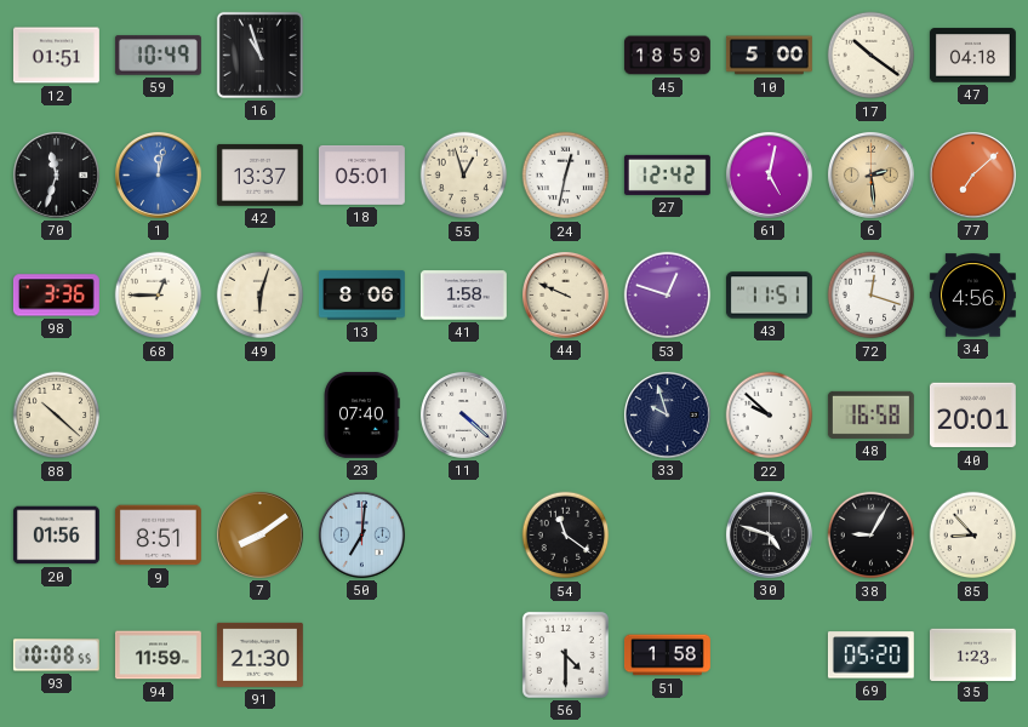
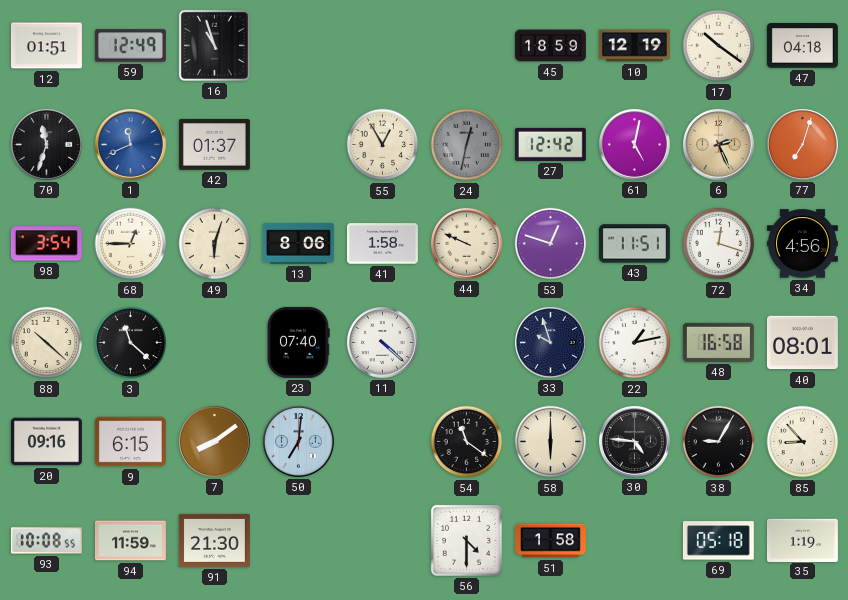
59: 10:49 -> 12:49
10: 5:00 -> 12:19
1: 12:02 -> 11:41
42: 13:37 -> 01:37
18: 05:01 -> none
55: 12:57 -> 12:55
24 dial: white -> grey
6: 2:29 -> 2:26
77: 7:08 -> 7:03
98: 3:36 -> 3:54
3: none -> 11:22
22: 9:52 -> 1:13
40: 20:01 -> 08:01
20: 01:56 -> 09:16
9: 8:51 -> 6:15
58: none -> 6:00
30: 4:48 -> 4:46
69: 05:20 -> 05:18
35: 1:23 -> 1:19
